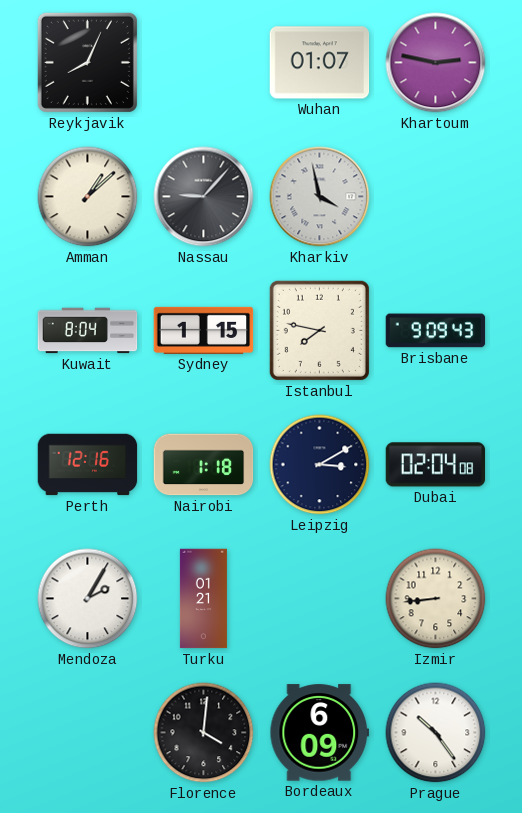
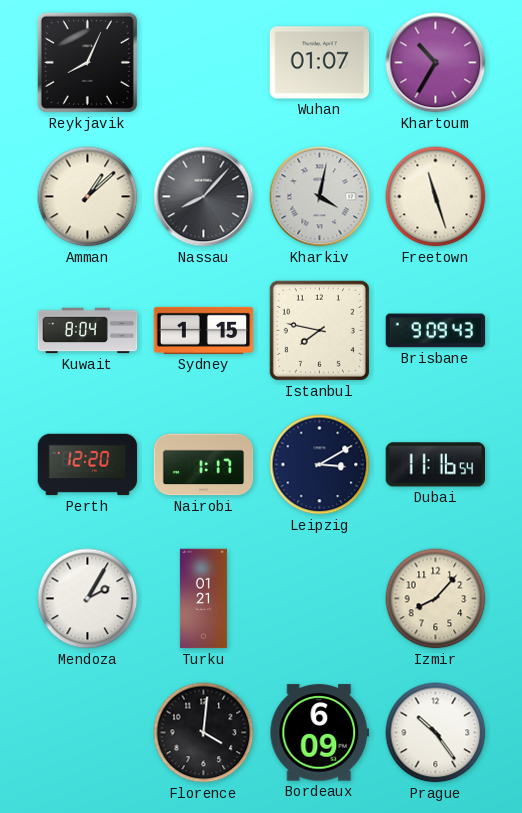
Khartoum: 2:47 -> 10:35
Nassau: 9:07 -> 8:07
Kharkiv: 3:58 -> 4:02
Freetown: none -> 11:27
Perth: 12:16 -> 12:20
Nairobi: 1:18 -> 1:17
Dubai: 02:04 -> 11:16
Izmir: 8:44 -> 8:07
